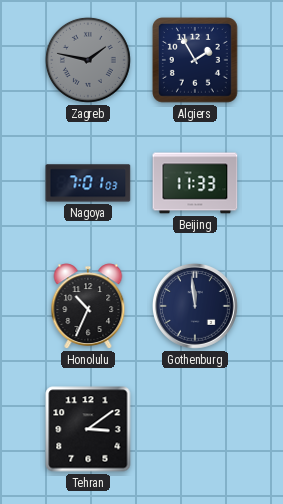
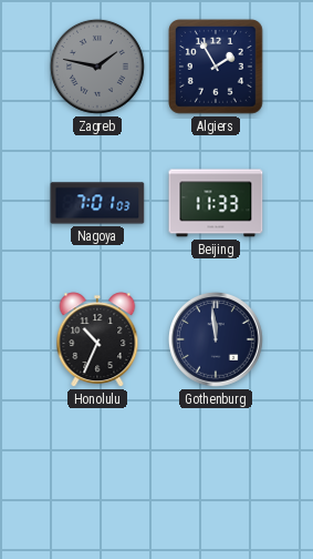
Tehran: 3:09 -> none
